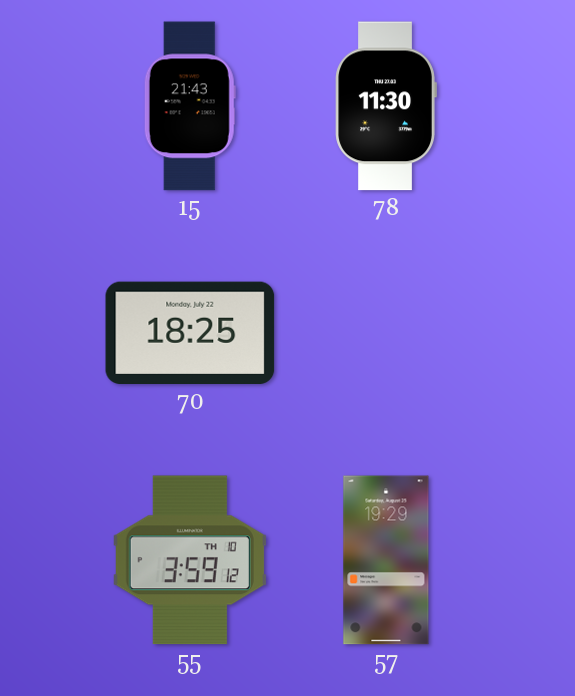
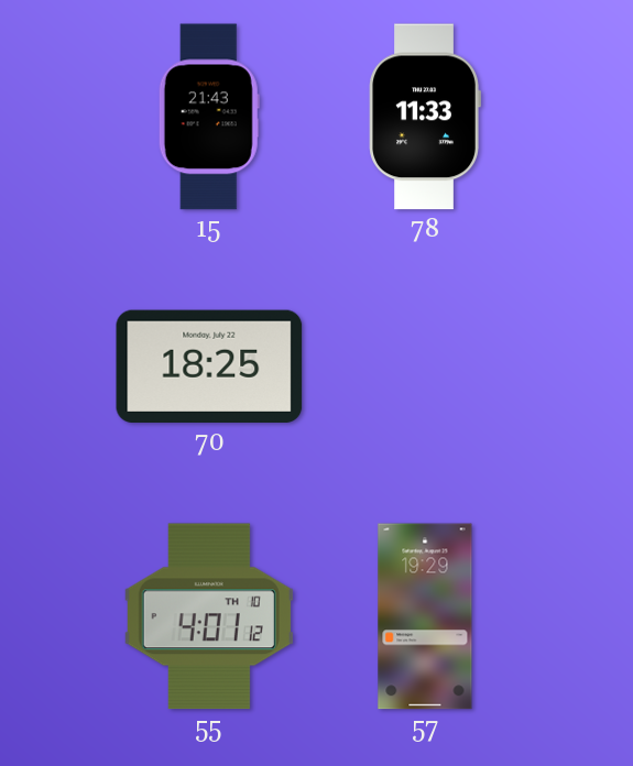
78: 11:30 -> 11:33
55: 3:59 -> 4:01
